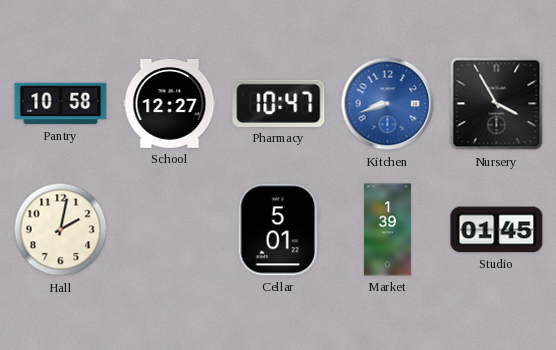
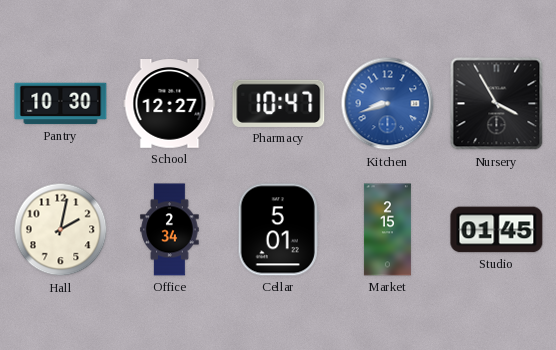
Pantry: 10:58 -> 10:30
Office: none -> 2:34
Market: 1:39 -> 2:15
